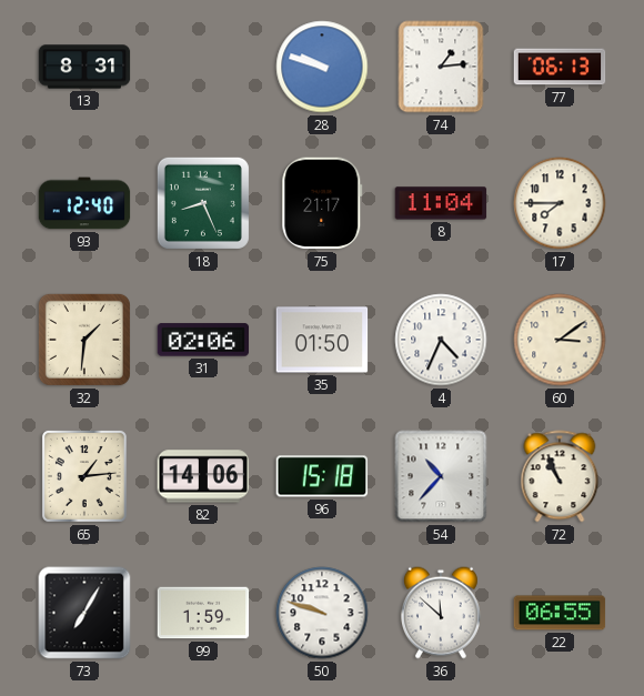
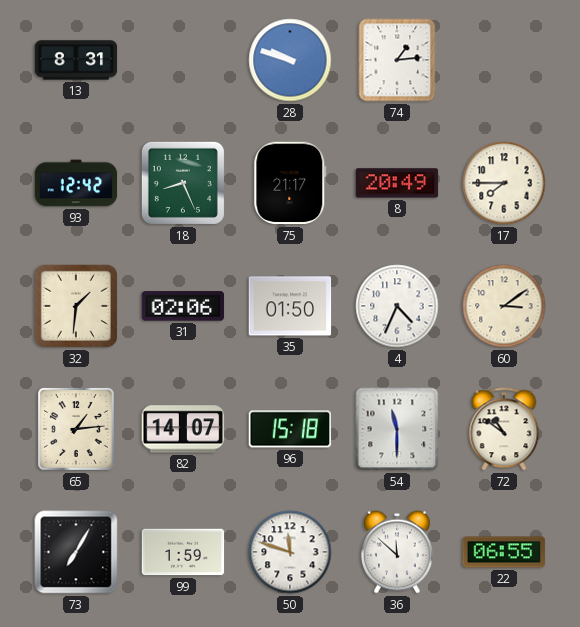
77: 06:13 -> none
93: 12:40 -> 12:42
8: 11:04 -> 20:49
82: 14:06 -> 14:07
54: 10:37 -> 11:30
72: 10:56 -> 10:51
50: 9:48 -> 11:48
